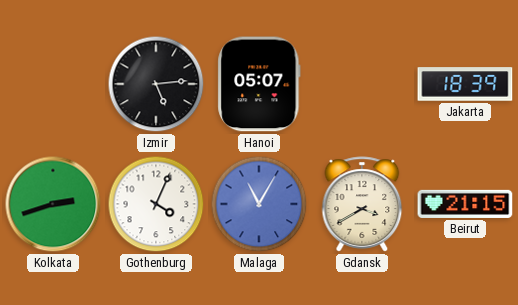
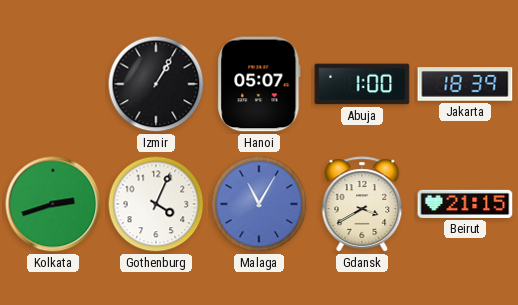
Izmir: 5:14 -> 1:05
Abuja: none -> 1:00
